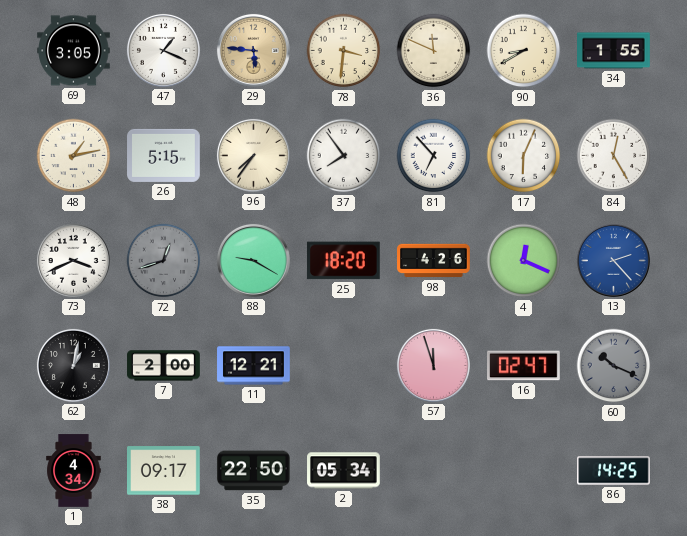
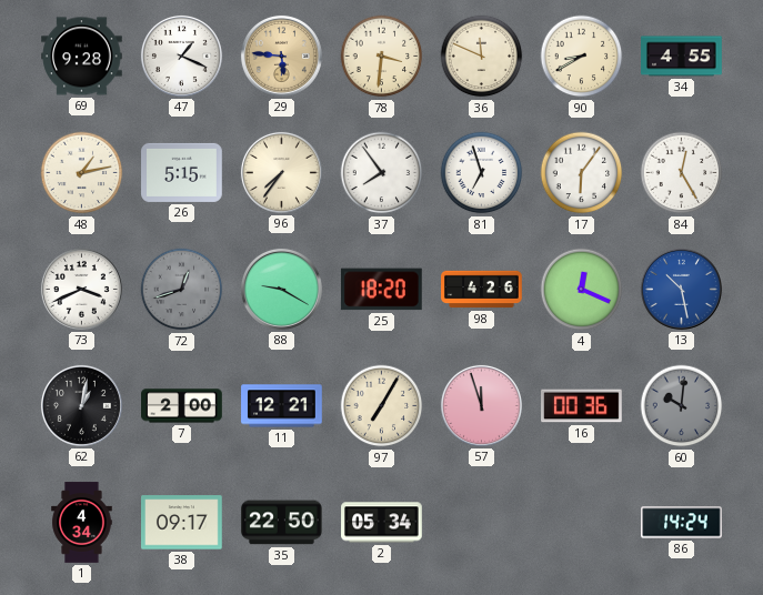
69: 3:05 -> 9:28
34: 1:55 -> 4:55
81: 6:53 -> 6:57
17: 6:04 -> 6:06
13: 2:23 -> 10:28
97: none -> 7:05
16: 02:47 -> 00:36
60: 10:19 -> 10:01
86: 14:25 -> 14:24
